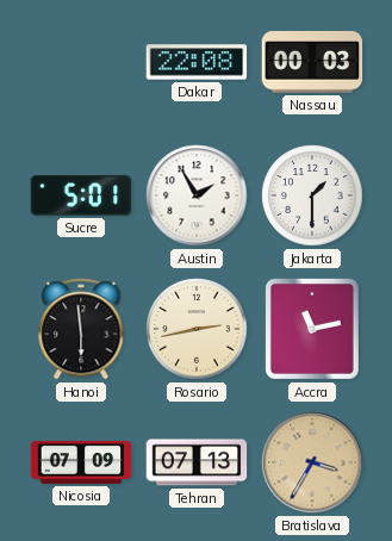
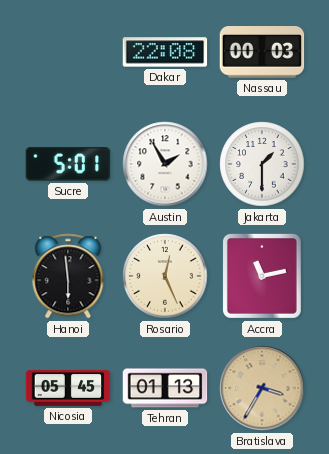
Rosario: 2:43 -> 12:26
Nicosia: 07:09 -> 05:45
Tehran: 07:13 -> 01:13
